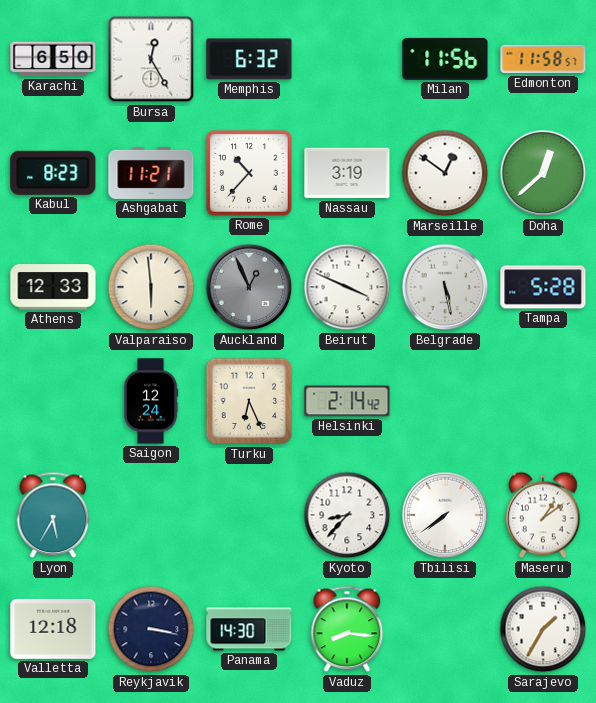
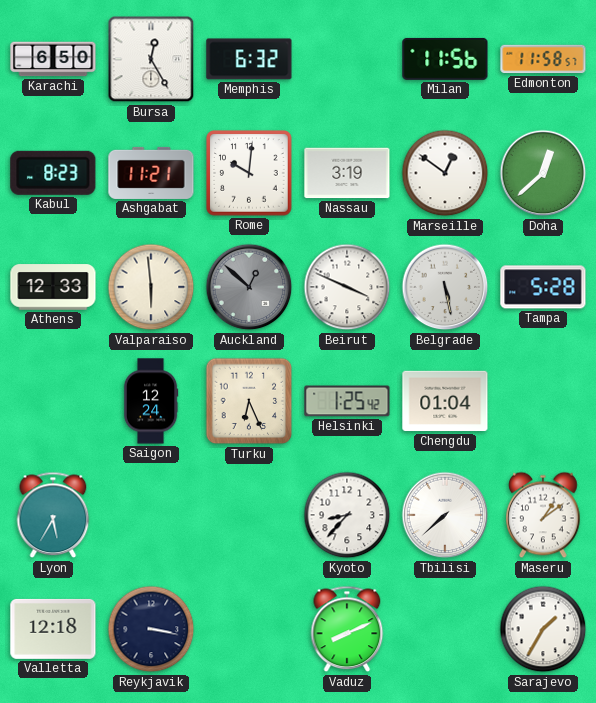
Rome: 10:37 -> 10:01
Auckland: 12:56 -> 12:52
Helsinki: 2:14 -> 1:25
Chengdu: none -> 01:04
Tbilisi: 7:39 -> 7:38
Panama: 14:30 -> none
Vaduz: 8:16 -> 8:11
